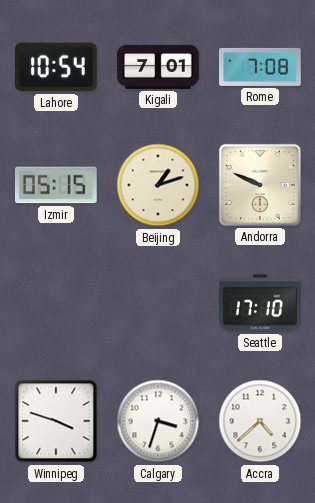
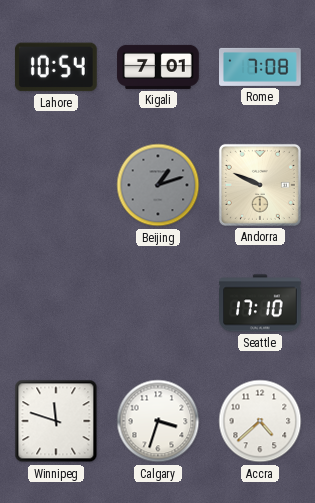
Izmir: 05:15 -> none
Beijing dial: cream -> grey
Winnipeg: 3:48 -> 11:48
